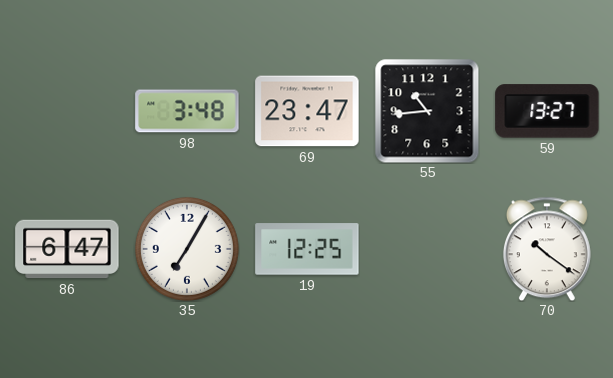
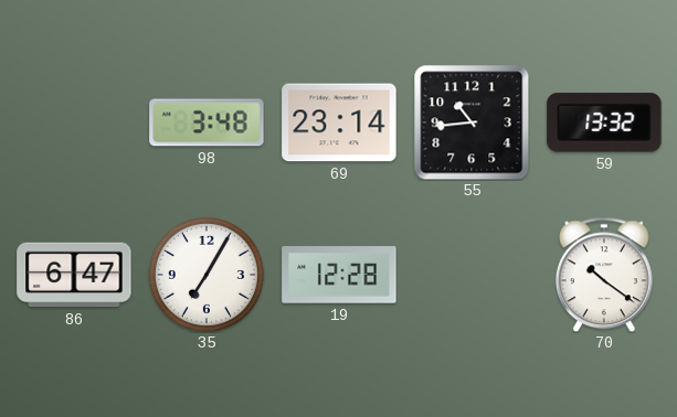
69: 23:47 -> 23:14
59: 13:27 -> 13:32
19: 12:25 -> 12:28
